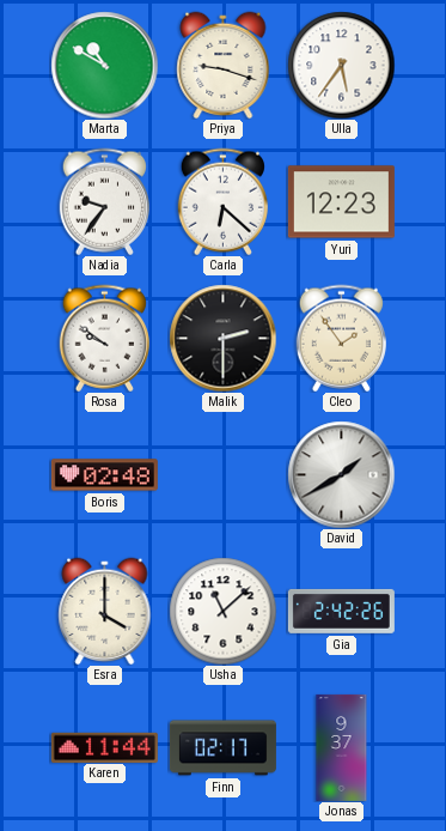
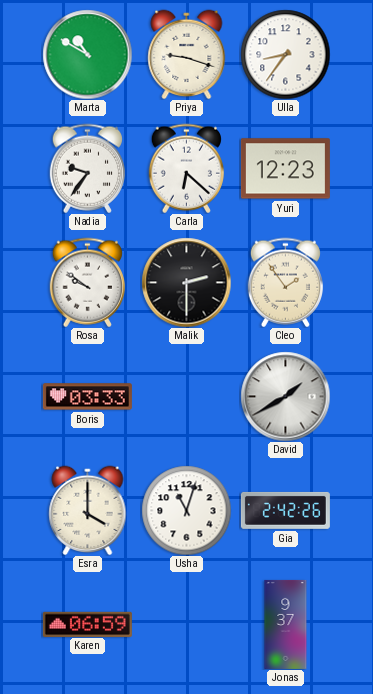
Ulla: 5:36 -> 8:36
Boris: 02:48 -> 03:33
Usha: 11:08 -> 11:03
Karen: 11:44 -> 06:59
Finn: 02:17 -> none
